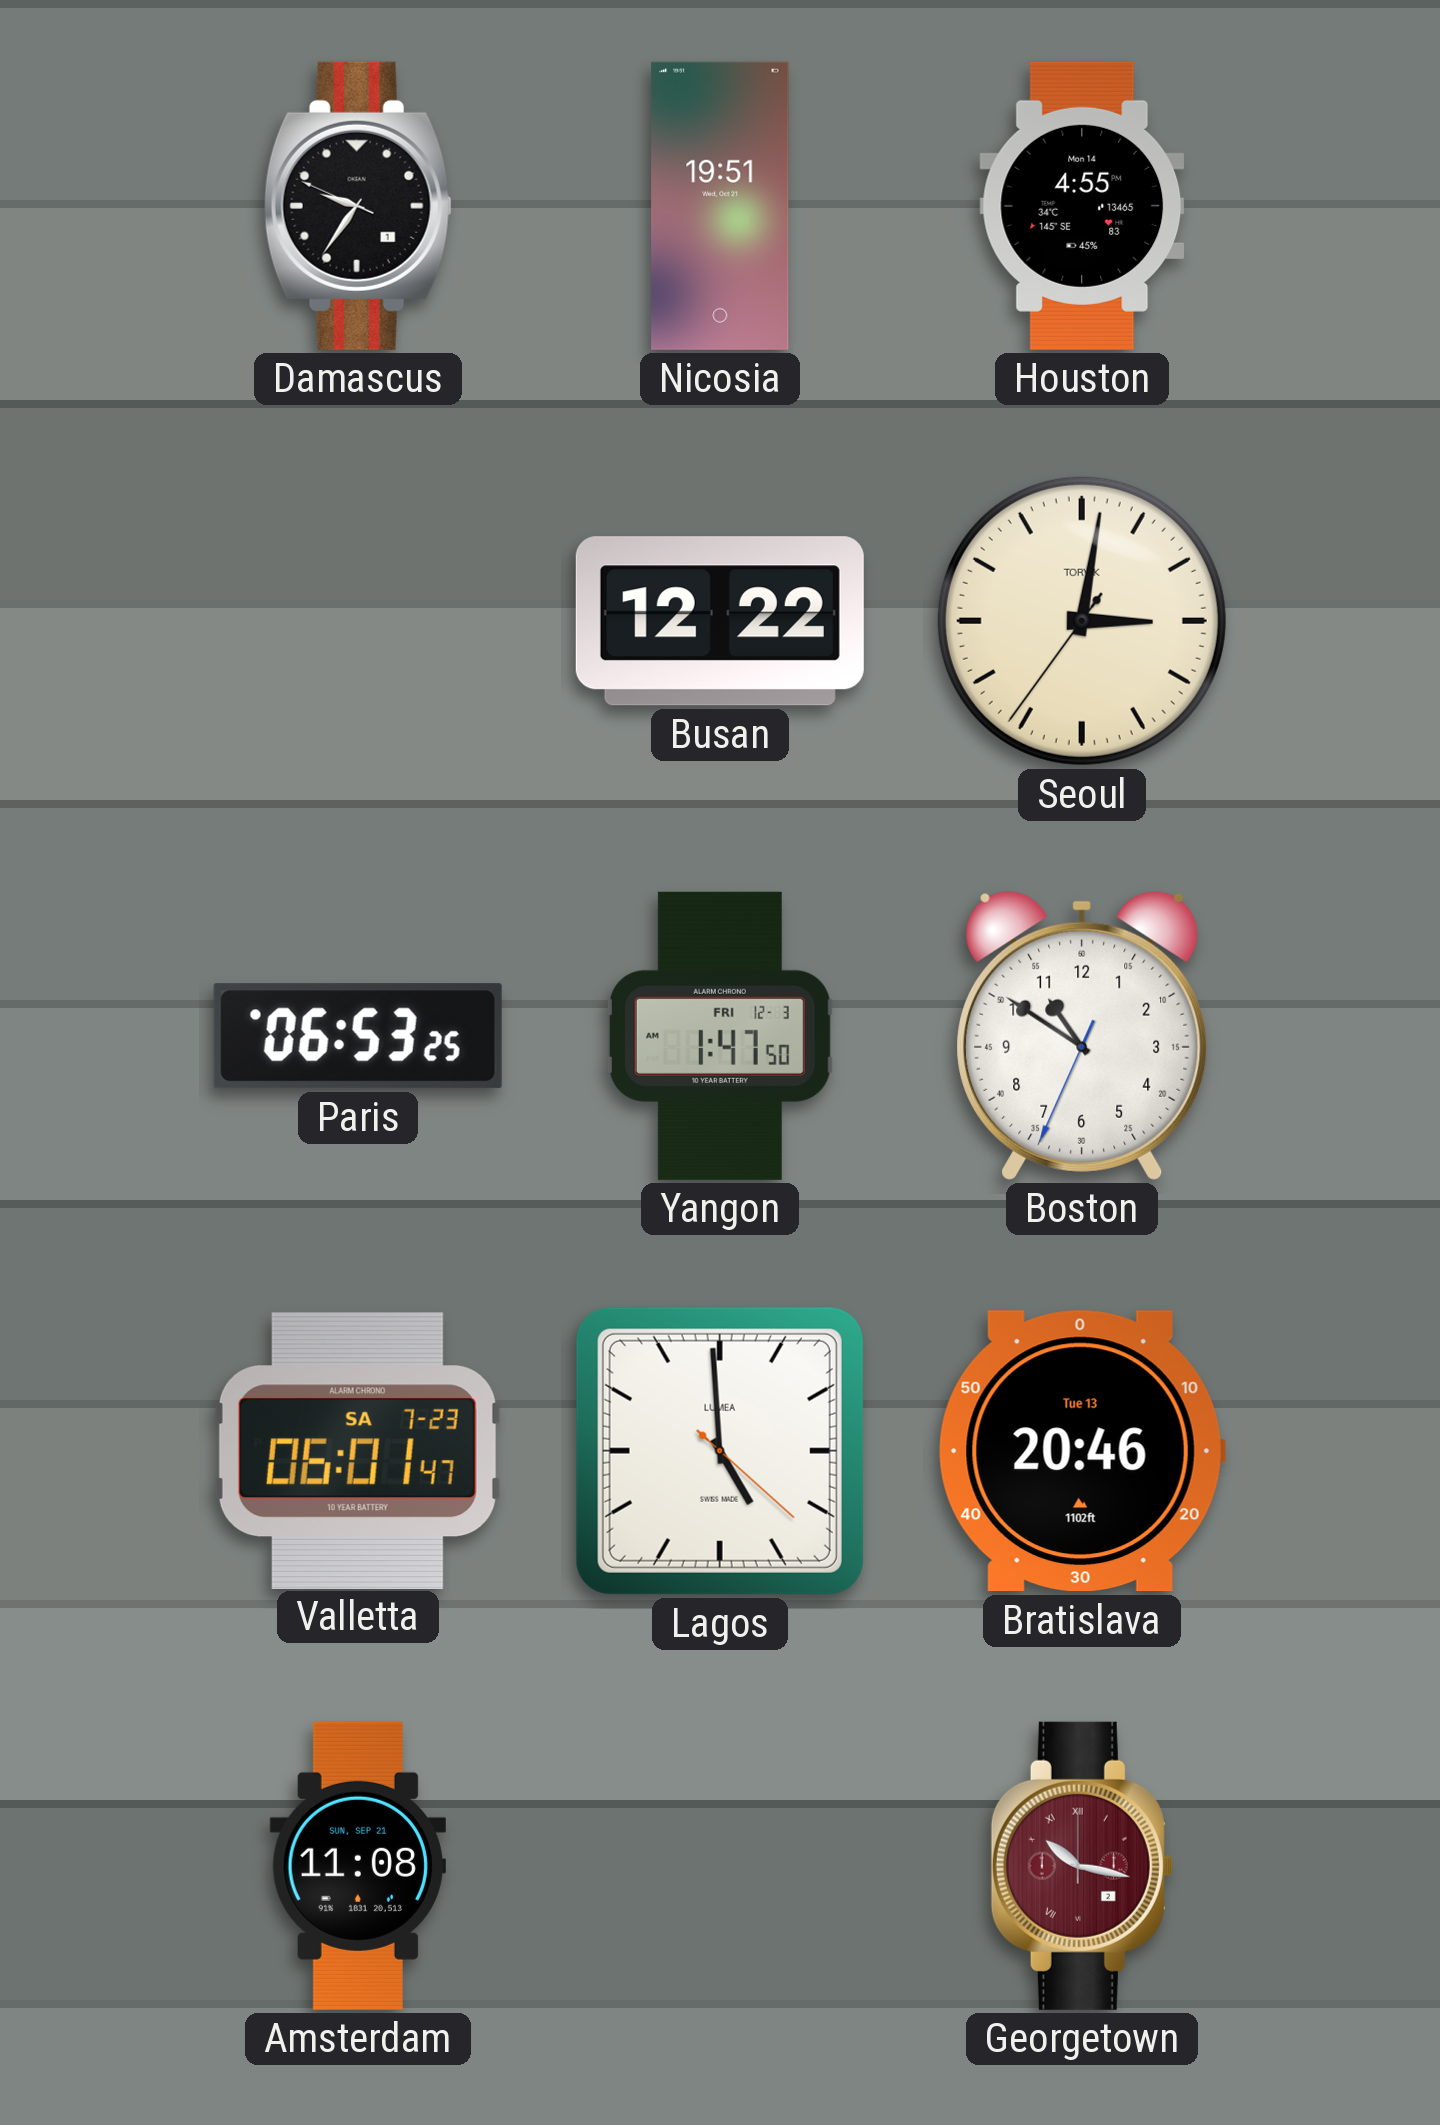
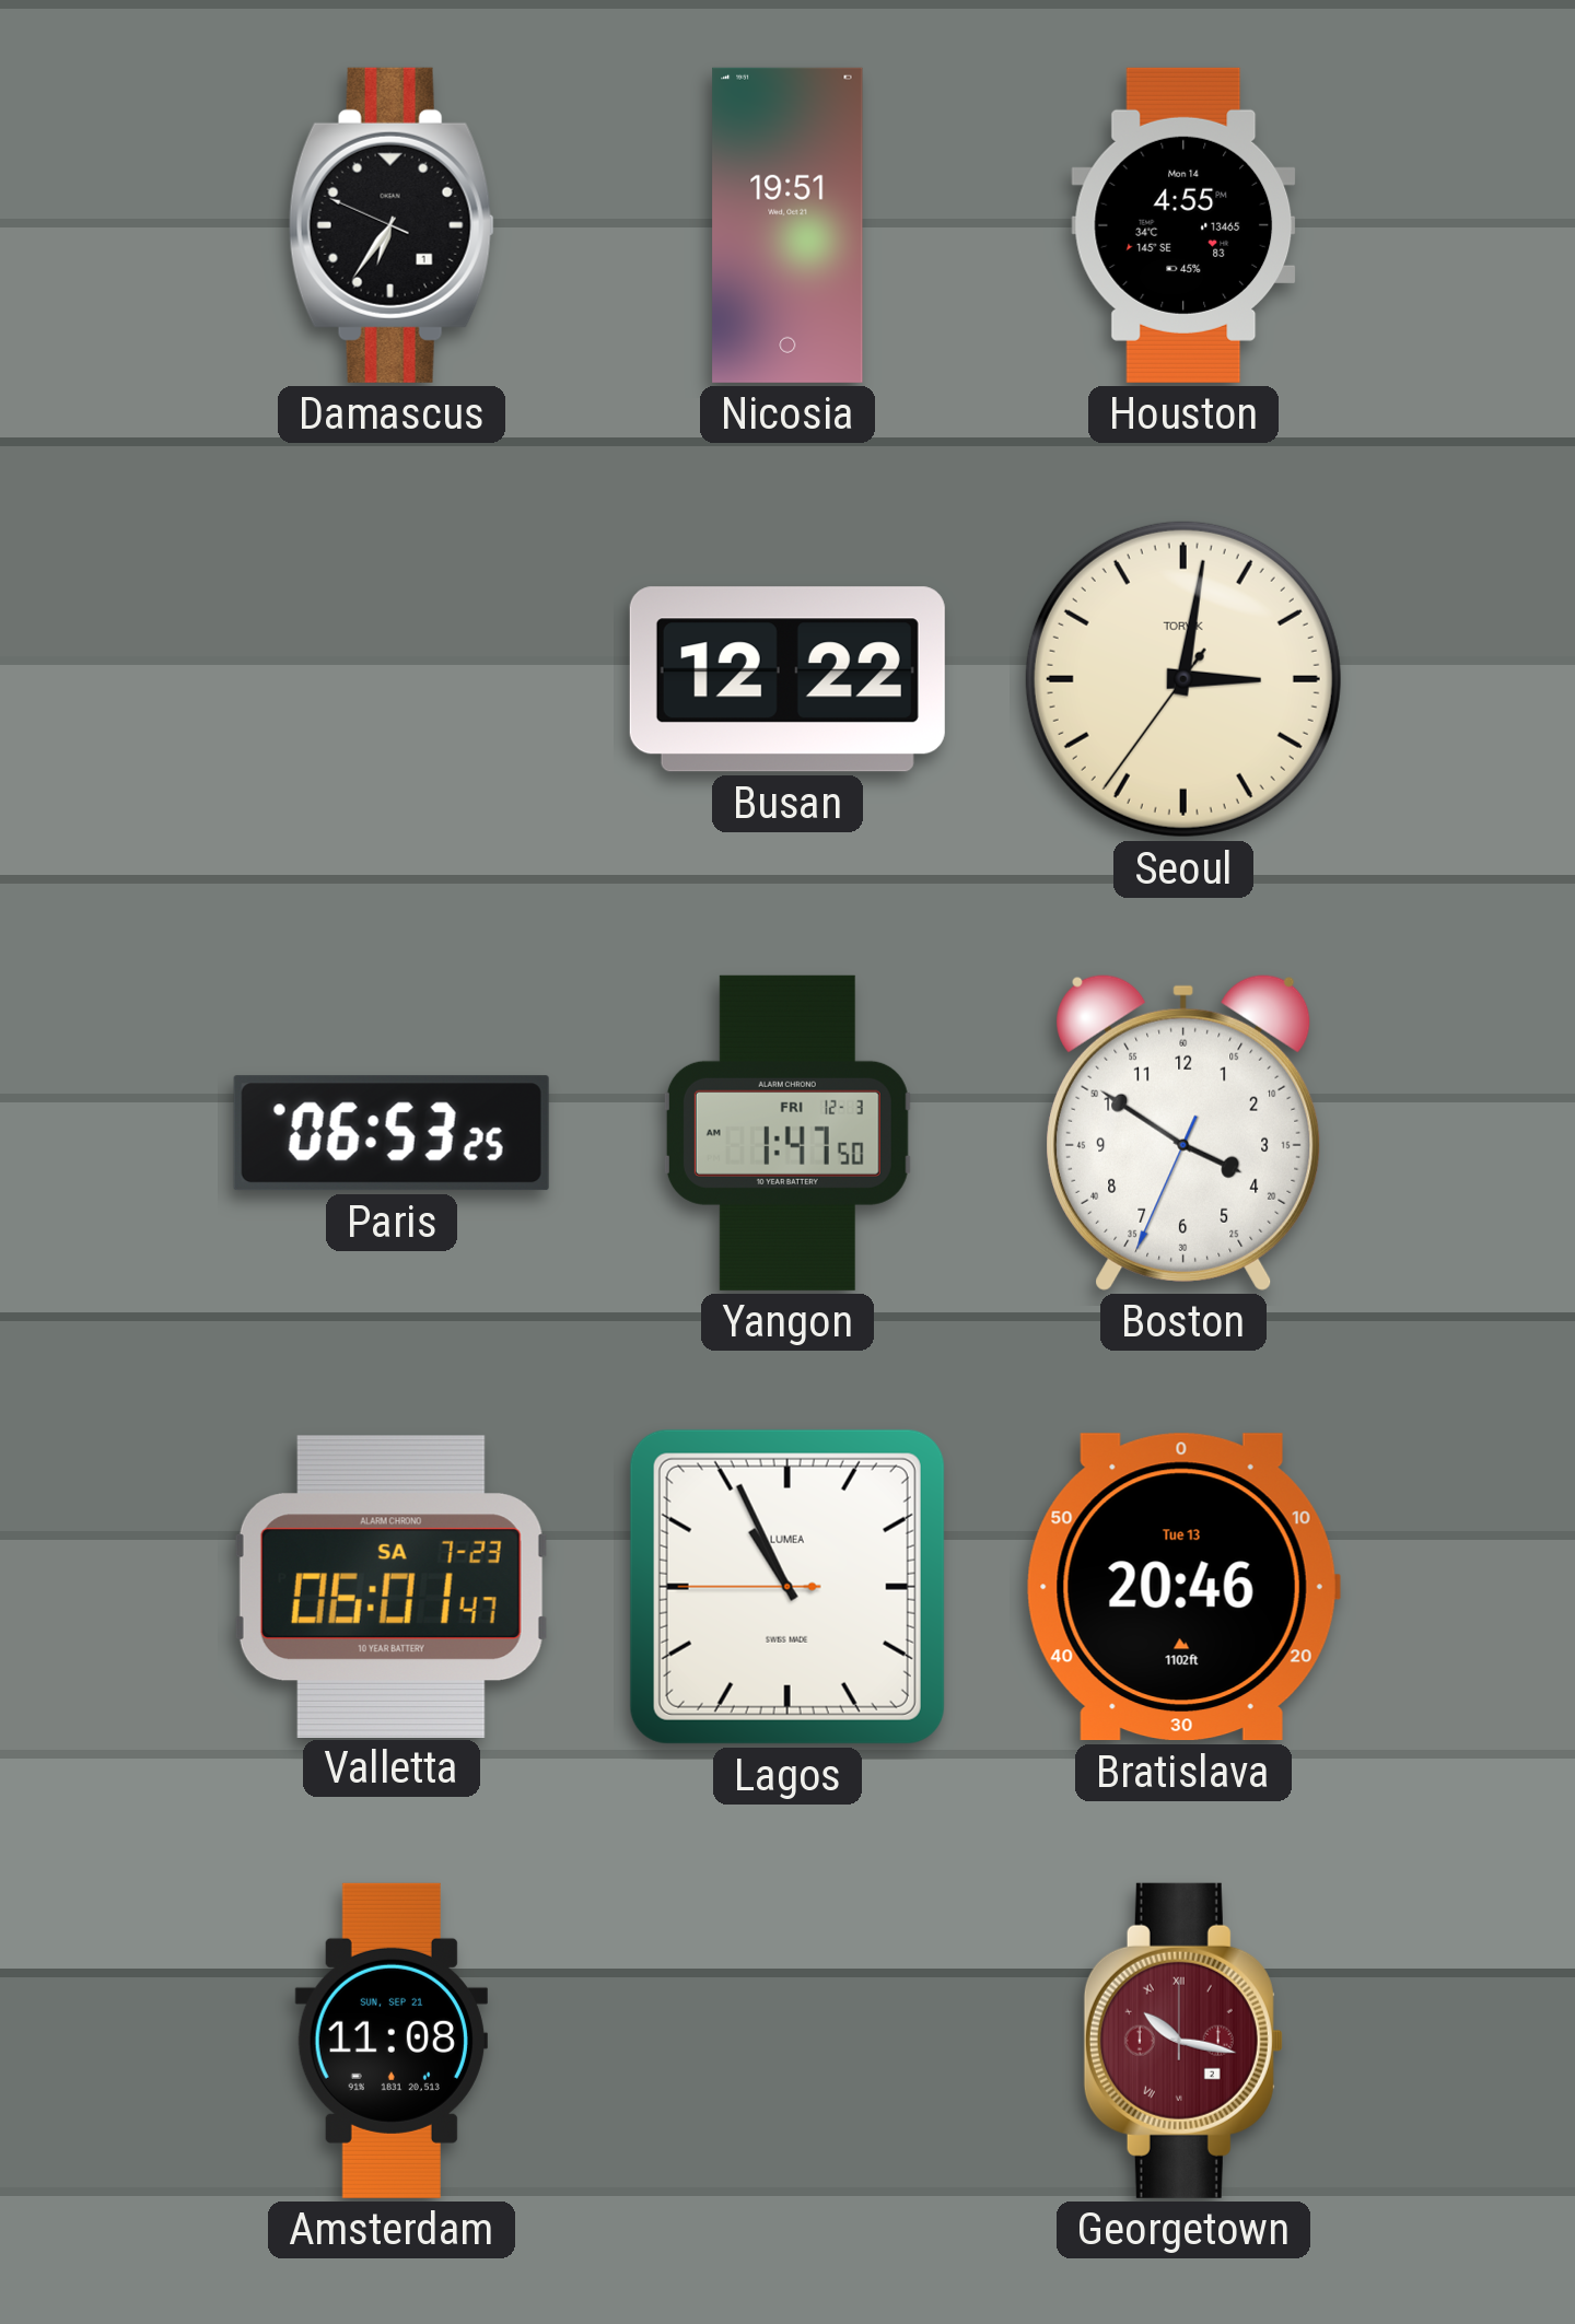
Damascus: 9:35 -> 6:35
Boston: 10:50 -> 3:50
Lagos: 4:59 -> 10:55
